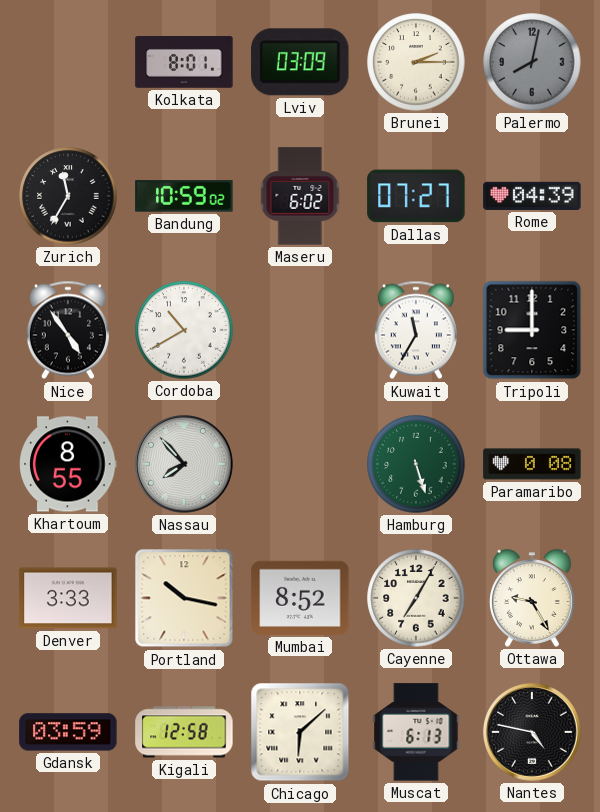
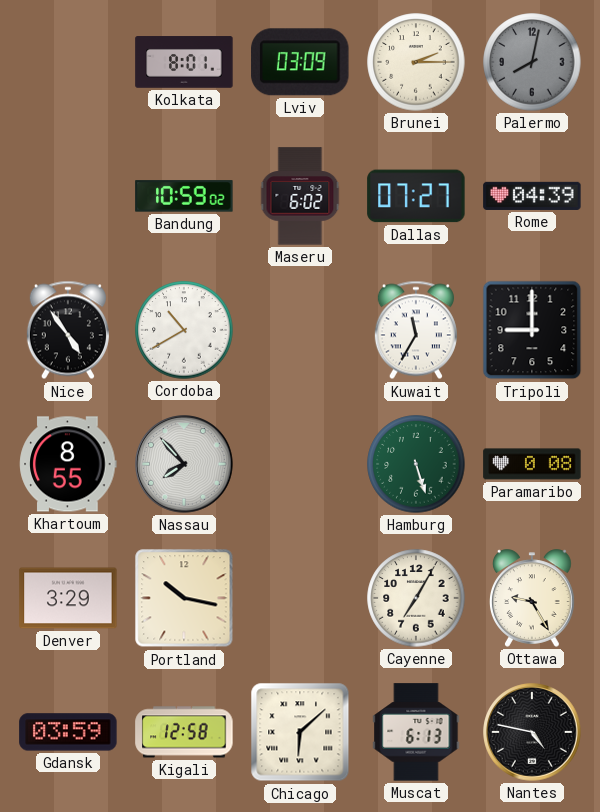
Zurich: 11:35 -> none
Denver: 3:33 -> 3:29
Mumbai: 8:52 -> none
